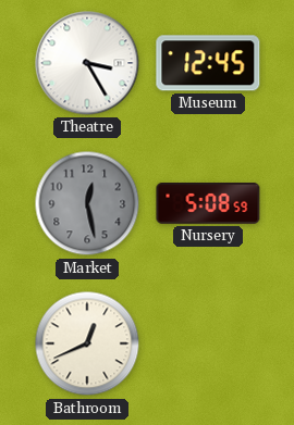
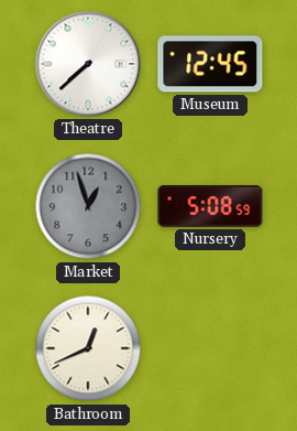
Theatre: 3:25 -> 7:38
Market: 12:28 -> 12:57
